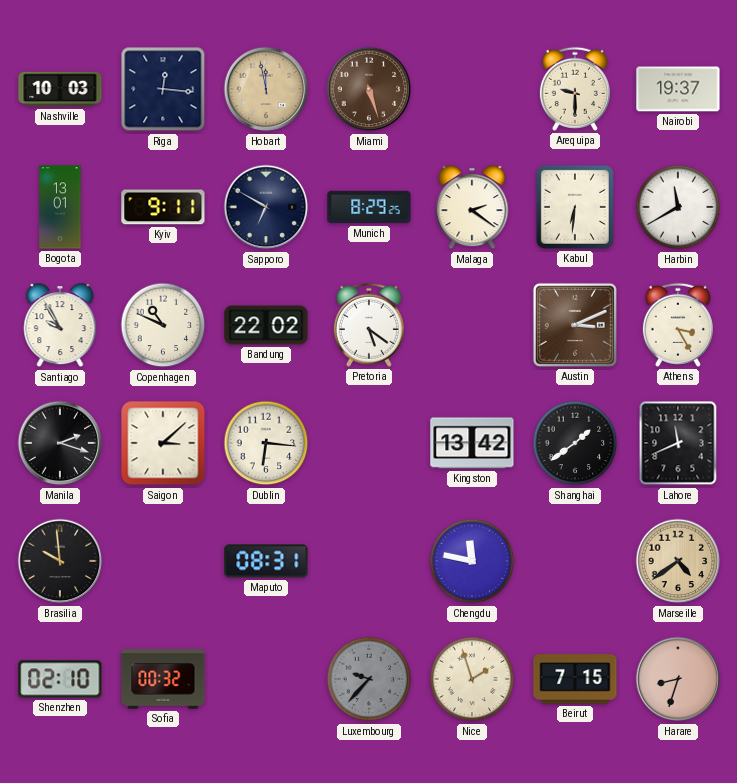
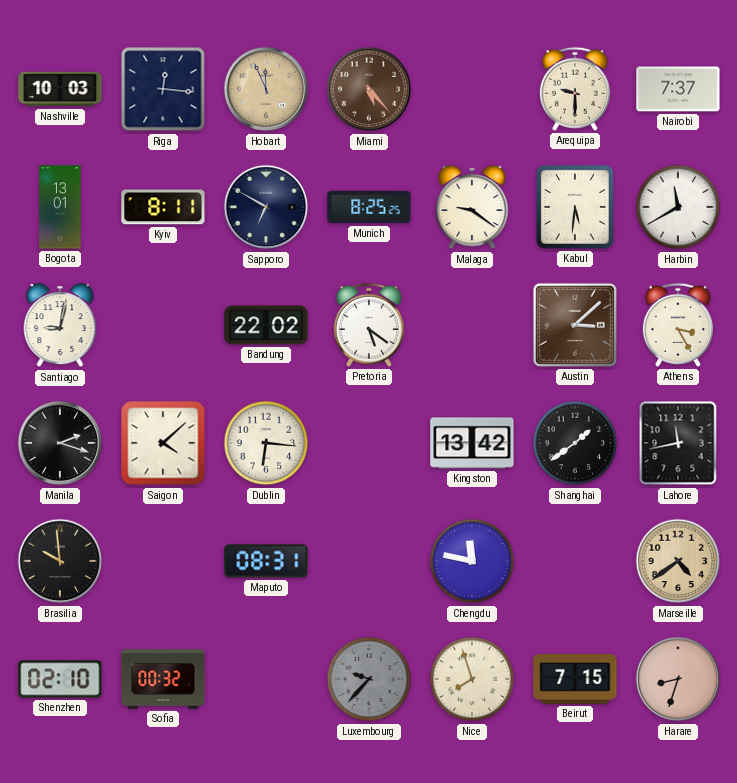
Hobart: 11:58 -> 11:56
Miami: 5:27 -> 5:23
Nairobi: 19:37 -> 7:37
Kyiv: 9:11 -> 8:11
Munich: 8:29 -> 8:25
Malaga: 2:21 -> 9:21
Kabul: 6:31 -> 5:31
Santiago: 9:55 -> 9:02
Copenhagen: 10:49 -> none
Austin: 3:11 -> 3:08
Saigon: 3:08 -> 4:08
Lahore: 11:41 -> 11:43
Nice: 1:57 -> 7:57
